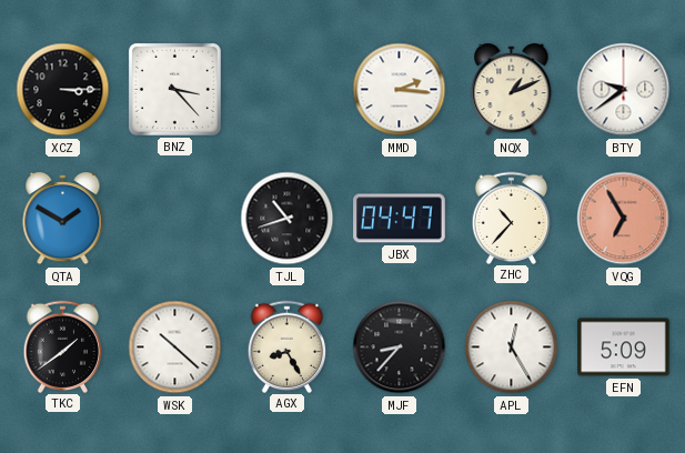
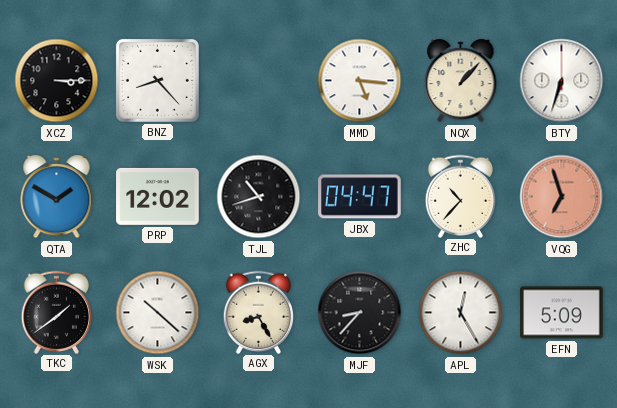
BNZ: 3:23 -> 8:23
MMD: 2:16 -> 5:16
NQX: 1:11 -> 1:07
BTY: 9:39 -> 6:33
PRP: none -> 12:02
VQG: 6:55 -> 6:57
